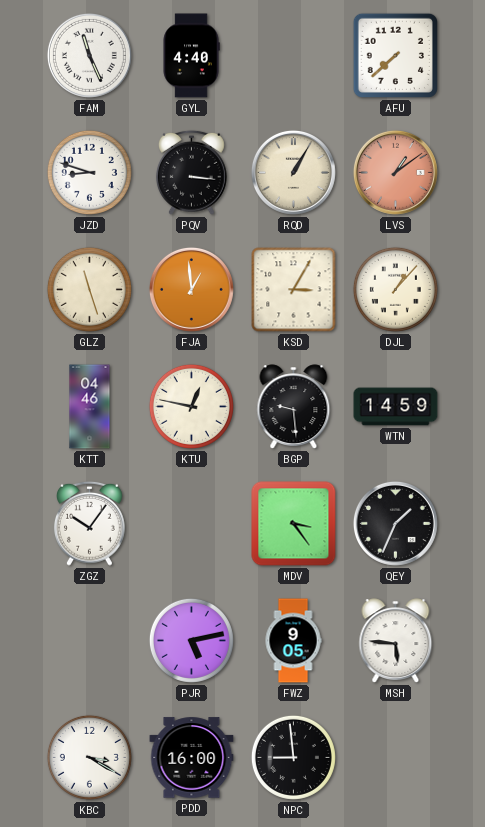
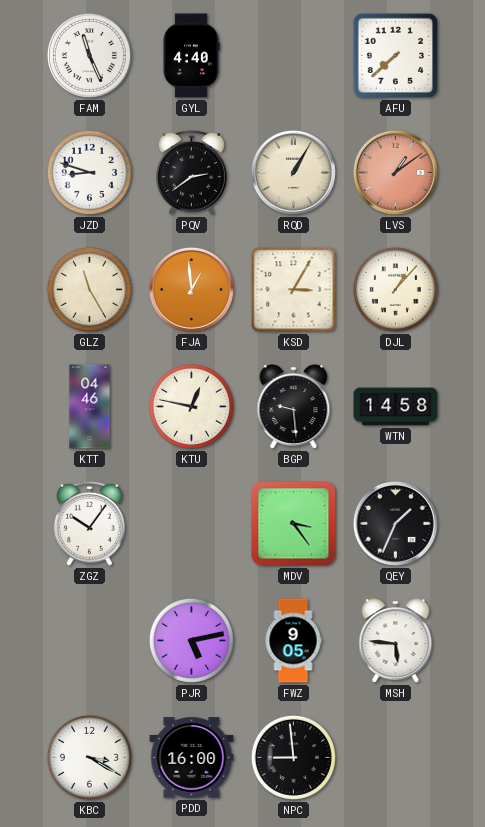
PQV: 3:16 -> 2:39
GLZ: 11:27 -> 11:25
WTN: 14:59 -> 14:58
